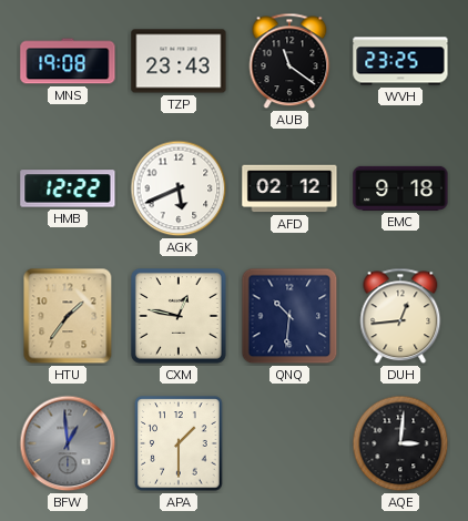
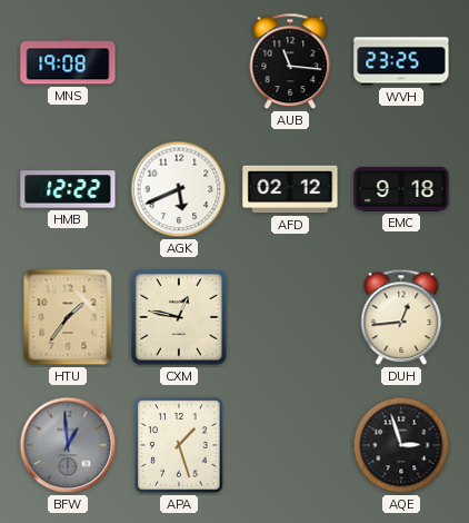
TZP: 23:43 -> none
AUB: 11:21 -> 11:16
QNQ: 10:31 -> none
APA: 1:30 -> 1:27
AQE: 3:01 -> 2:57
